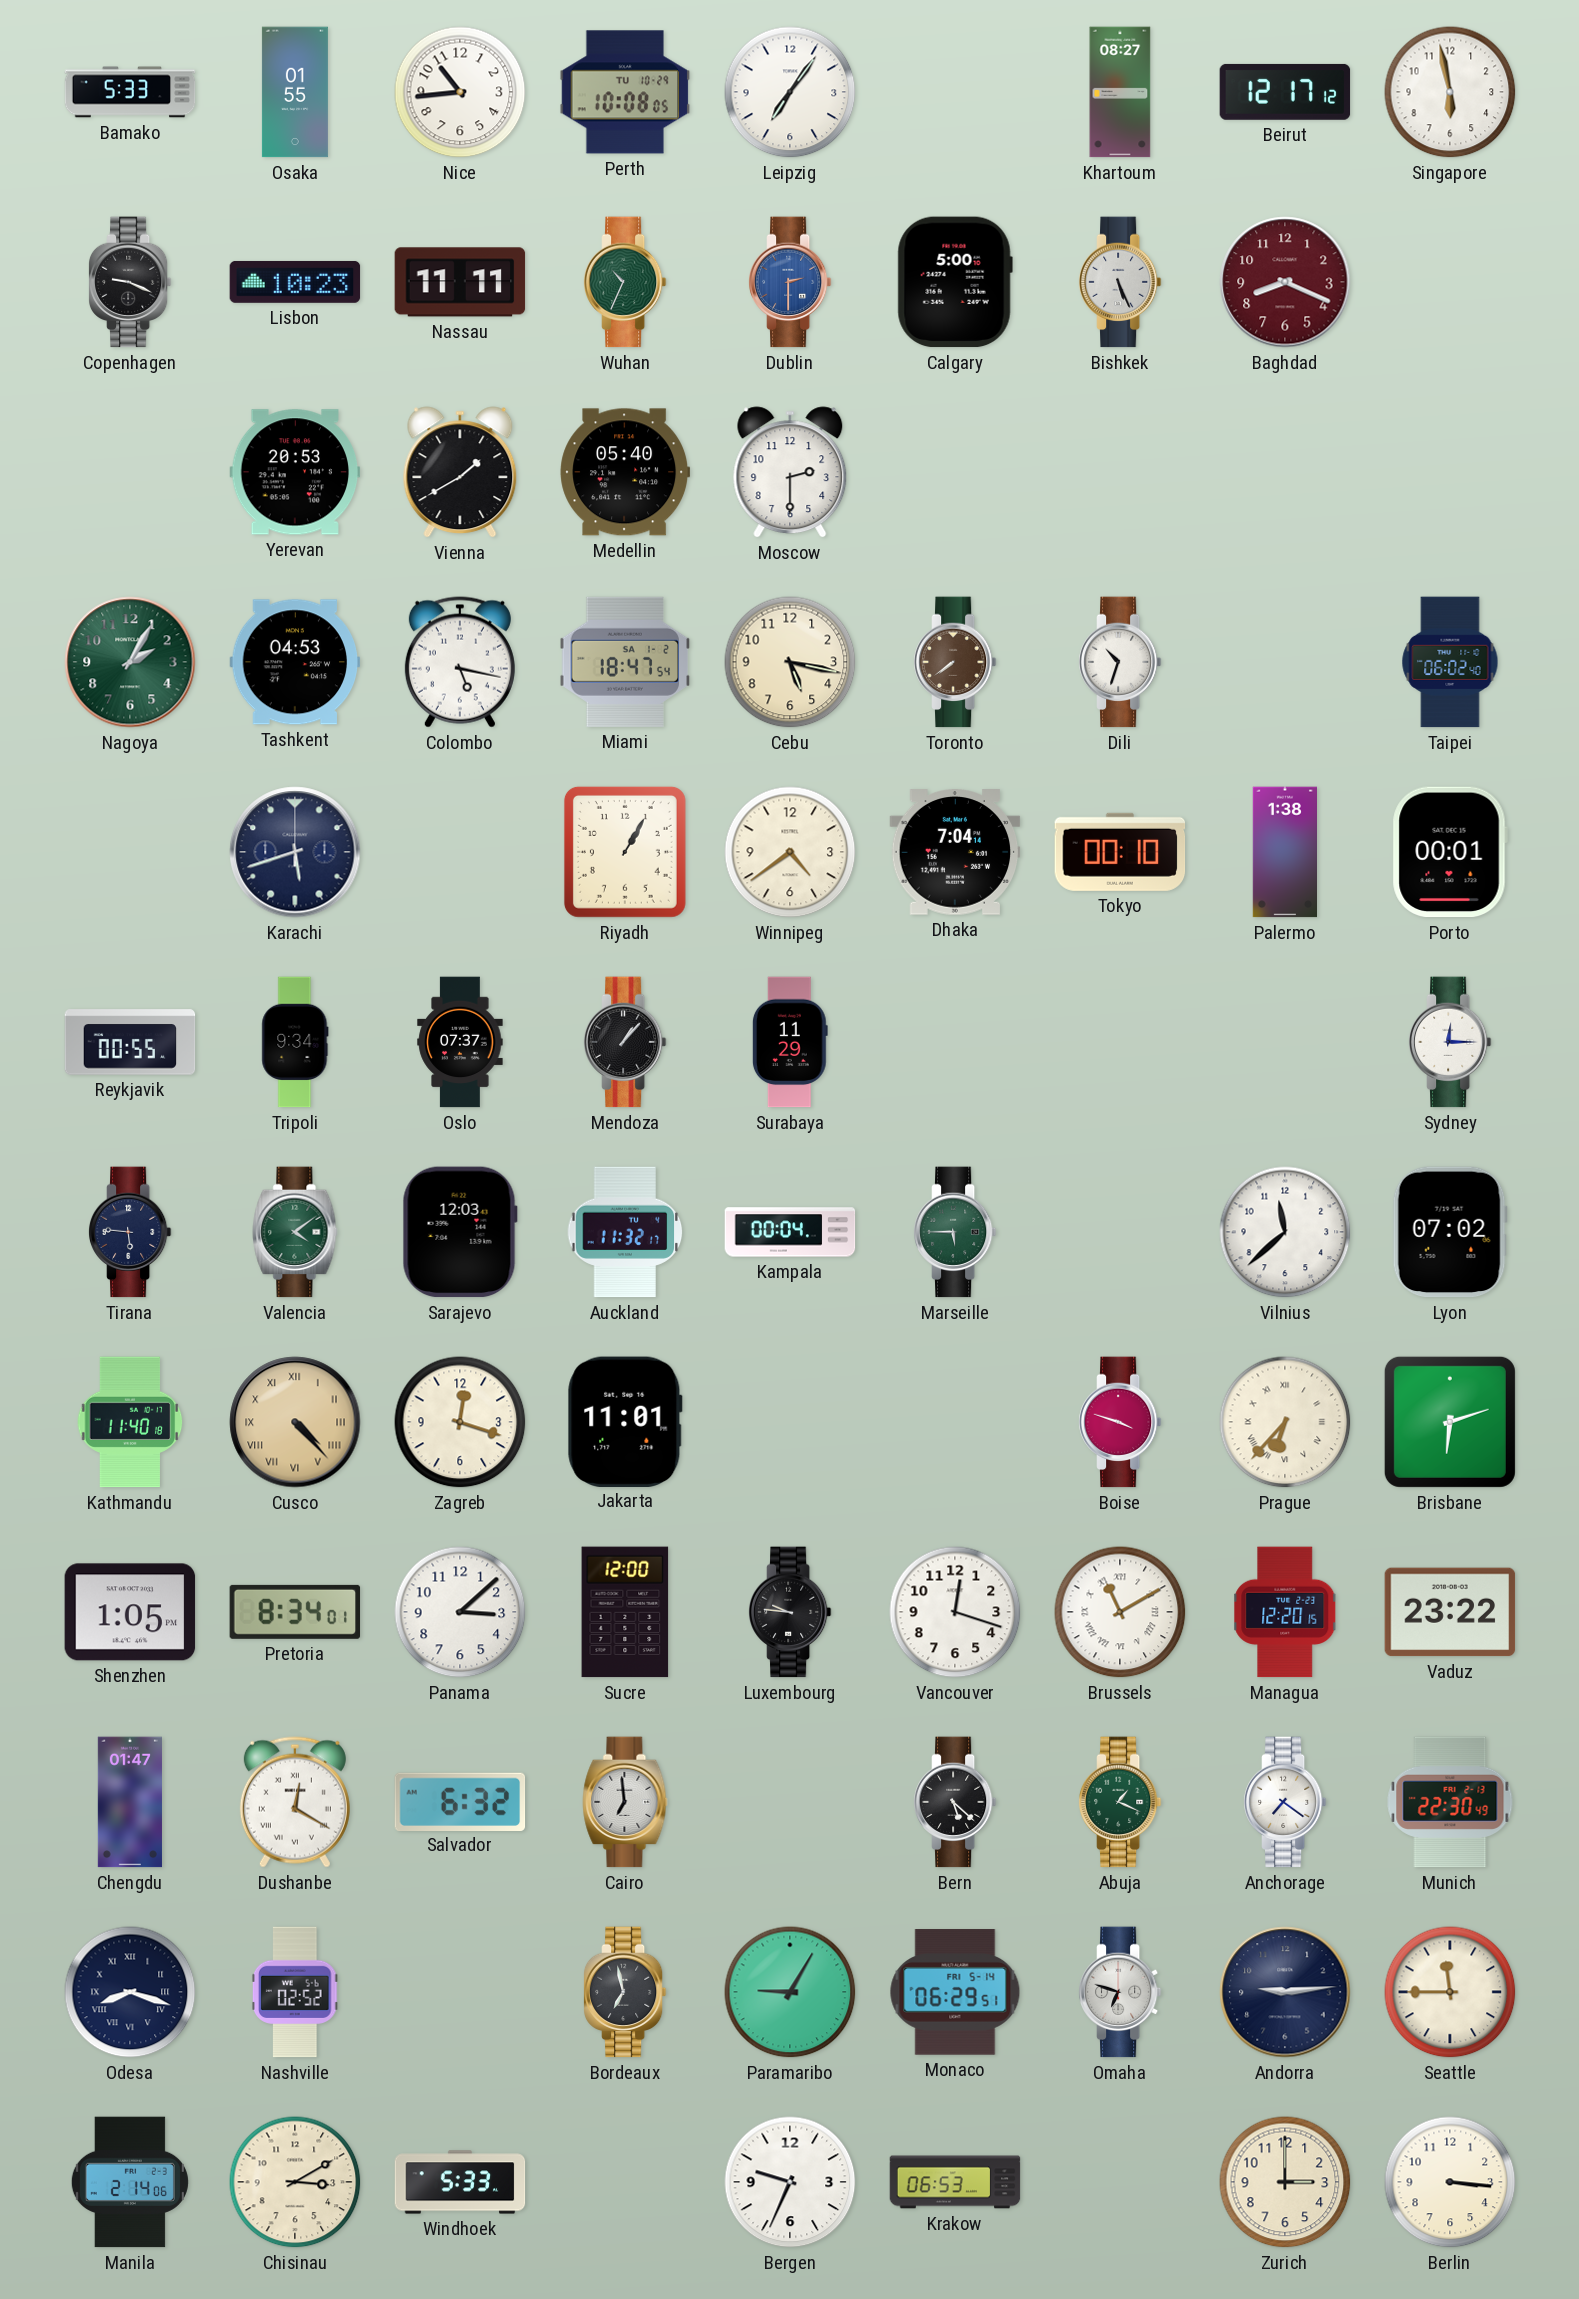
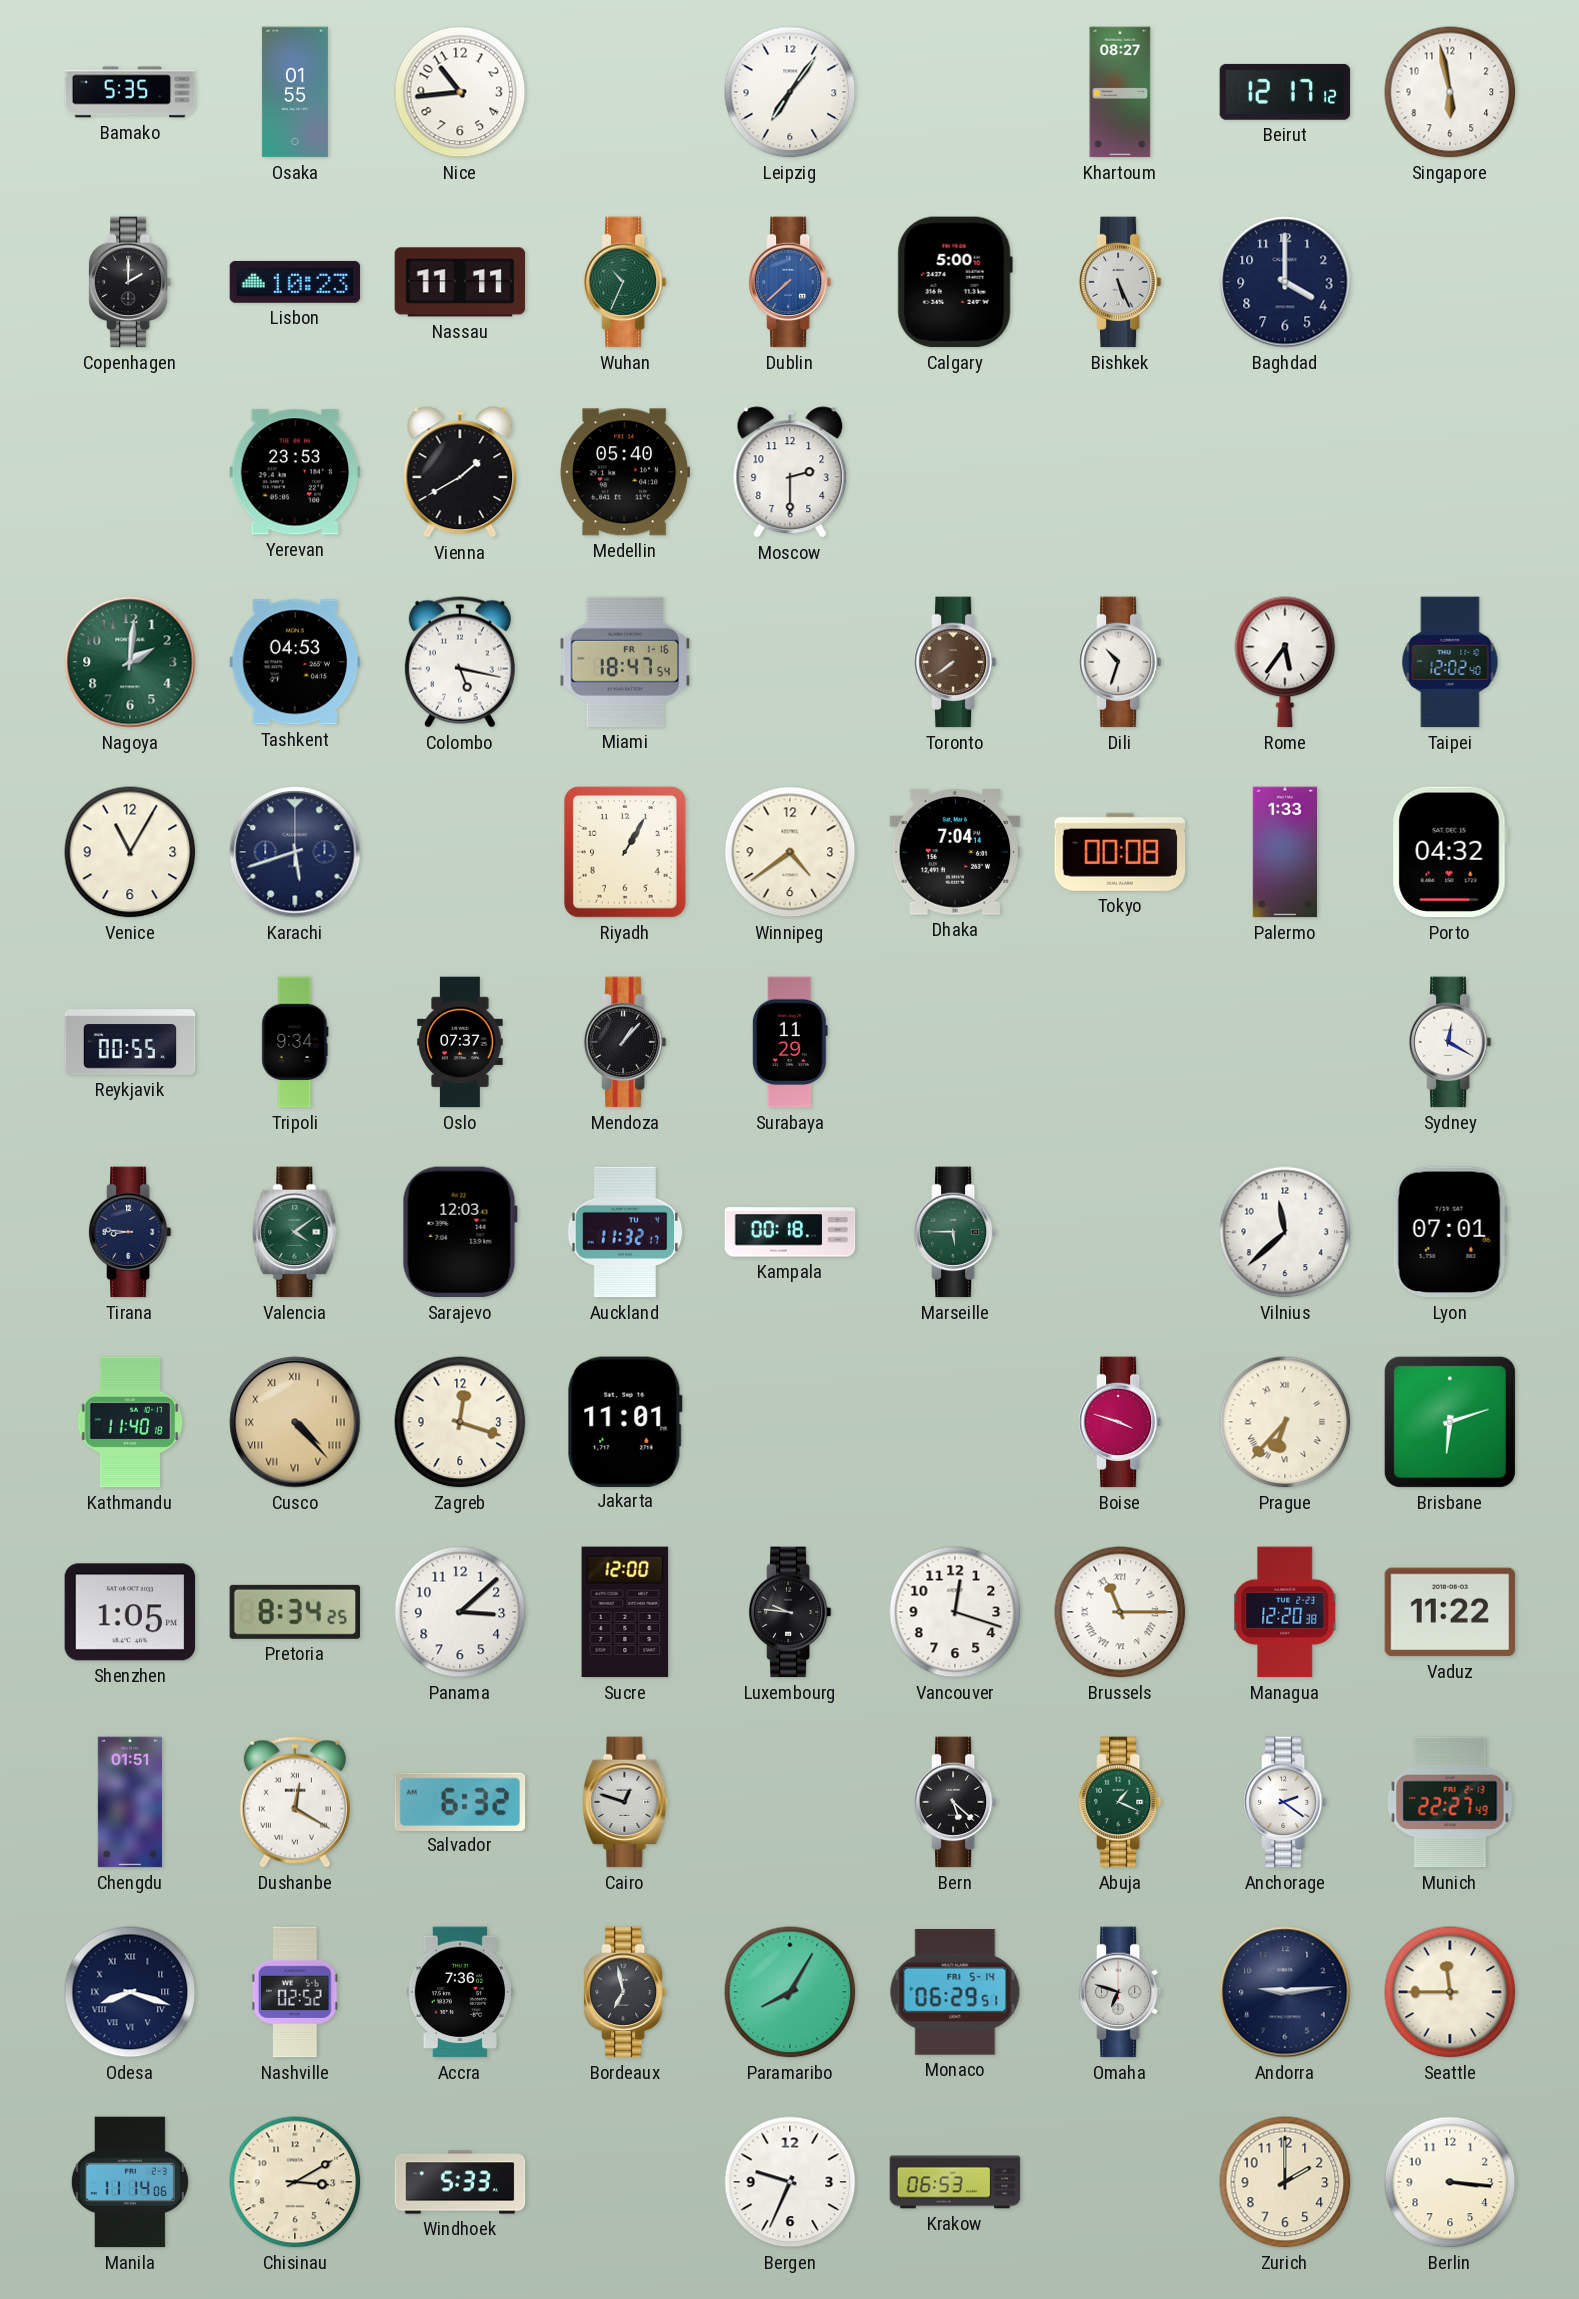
Bamako: 5:33 -> 5:35
Perth: 10:08 -> none
Copenhagen: 9:19 -> 2:00
Dublin: 2:30 -> 7:38
Baghdad: 8:19 -> 4:00
Baghdad dial: burgundy -> navy
Yerevan: 20:53 -> 23:53
Nagoya: 2:05 -> 2:01
Miami date: SA 1-2 -> FR 1-16
Cebu: 5:17 -> none
Rome: none -> 5:36
Taipei: 06:02 -> 12:02
Venice: none -> 11:05
Tokyo: 00:10 -> 00:08
Palermo: 1:38 -> 1:33
Porto: 00:01 -> 04:32
Sydney: 12:15 -> 12:20
Tirana: 5:46 -> 8:46
Kampala: 00:04 -> 00:18
Lyon: 07:02 -> 07:01
Pretoria: 8:34:01 -> 8:34:25
Brussels: 11:10 -> 11:15
Managua: 12:20:15 -> 12:20:38
Vaduz: 23:22 -> 11:22
Chengdu: 01:47 -> 01:51
Cairo: 6:59 -> 12:48
Anchorage: 7:21 -> 2:21
Munich: 22:30 -> 22:27
Accra: none -> 7:36
Paramaribo: 9:05 -> 8:05
Manila: 2:14 -> 11:14
Zurich: 3:00 -> 2:00
